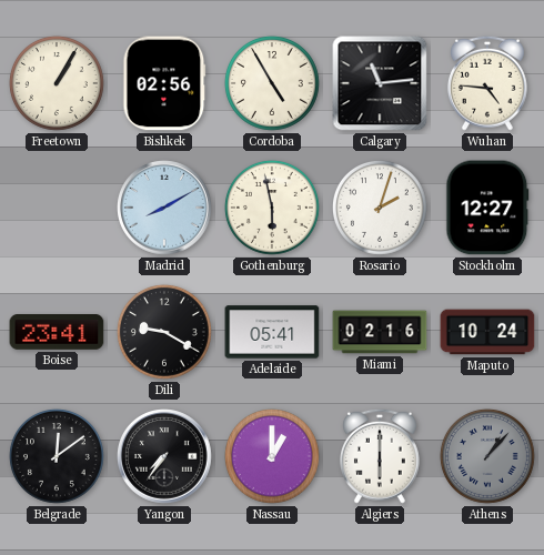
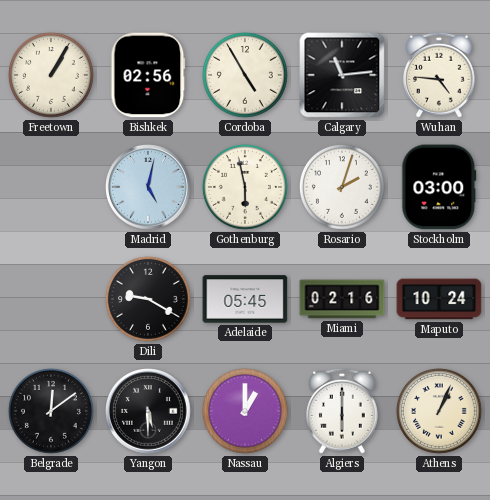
Madrid: 8:10 -> 5:02
Stockholm: 12:27 -> 03:00
Boise: 23:41 -> none
Adelaide: 05:41 -> 05:45
Yangon: 7:36 -> 5:30
Athens: 1:07 -> 1:04
Athens dial: grey -> cream
